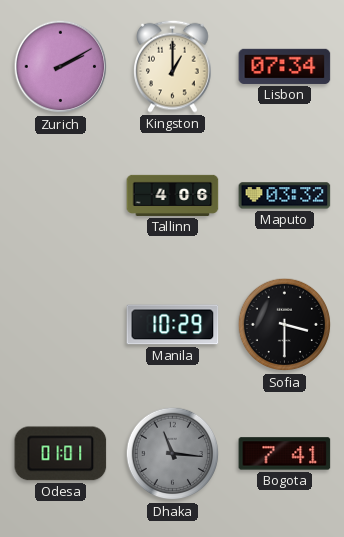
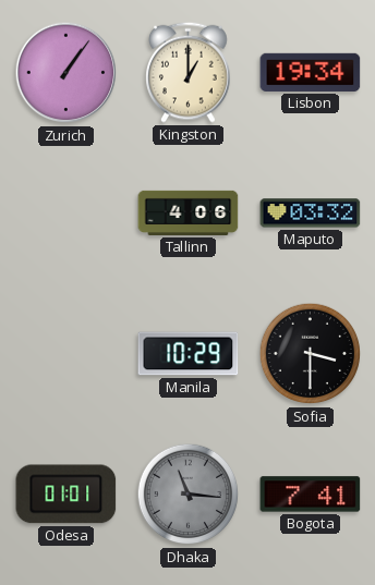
Zurich: 2:10 -> 1:06
Lisbon: 07:34 -> 19:34
